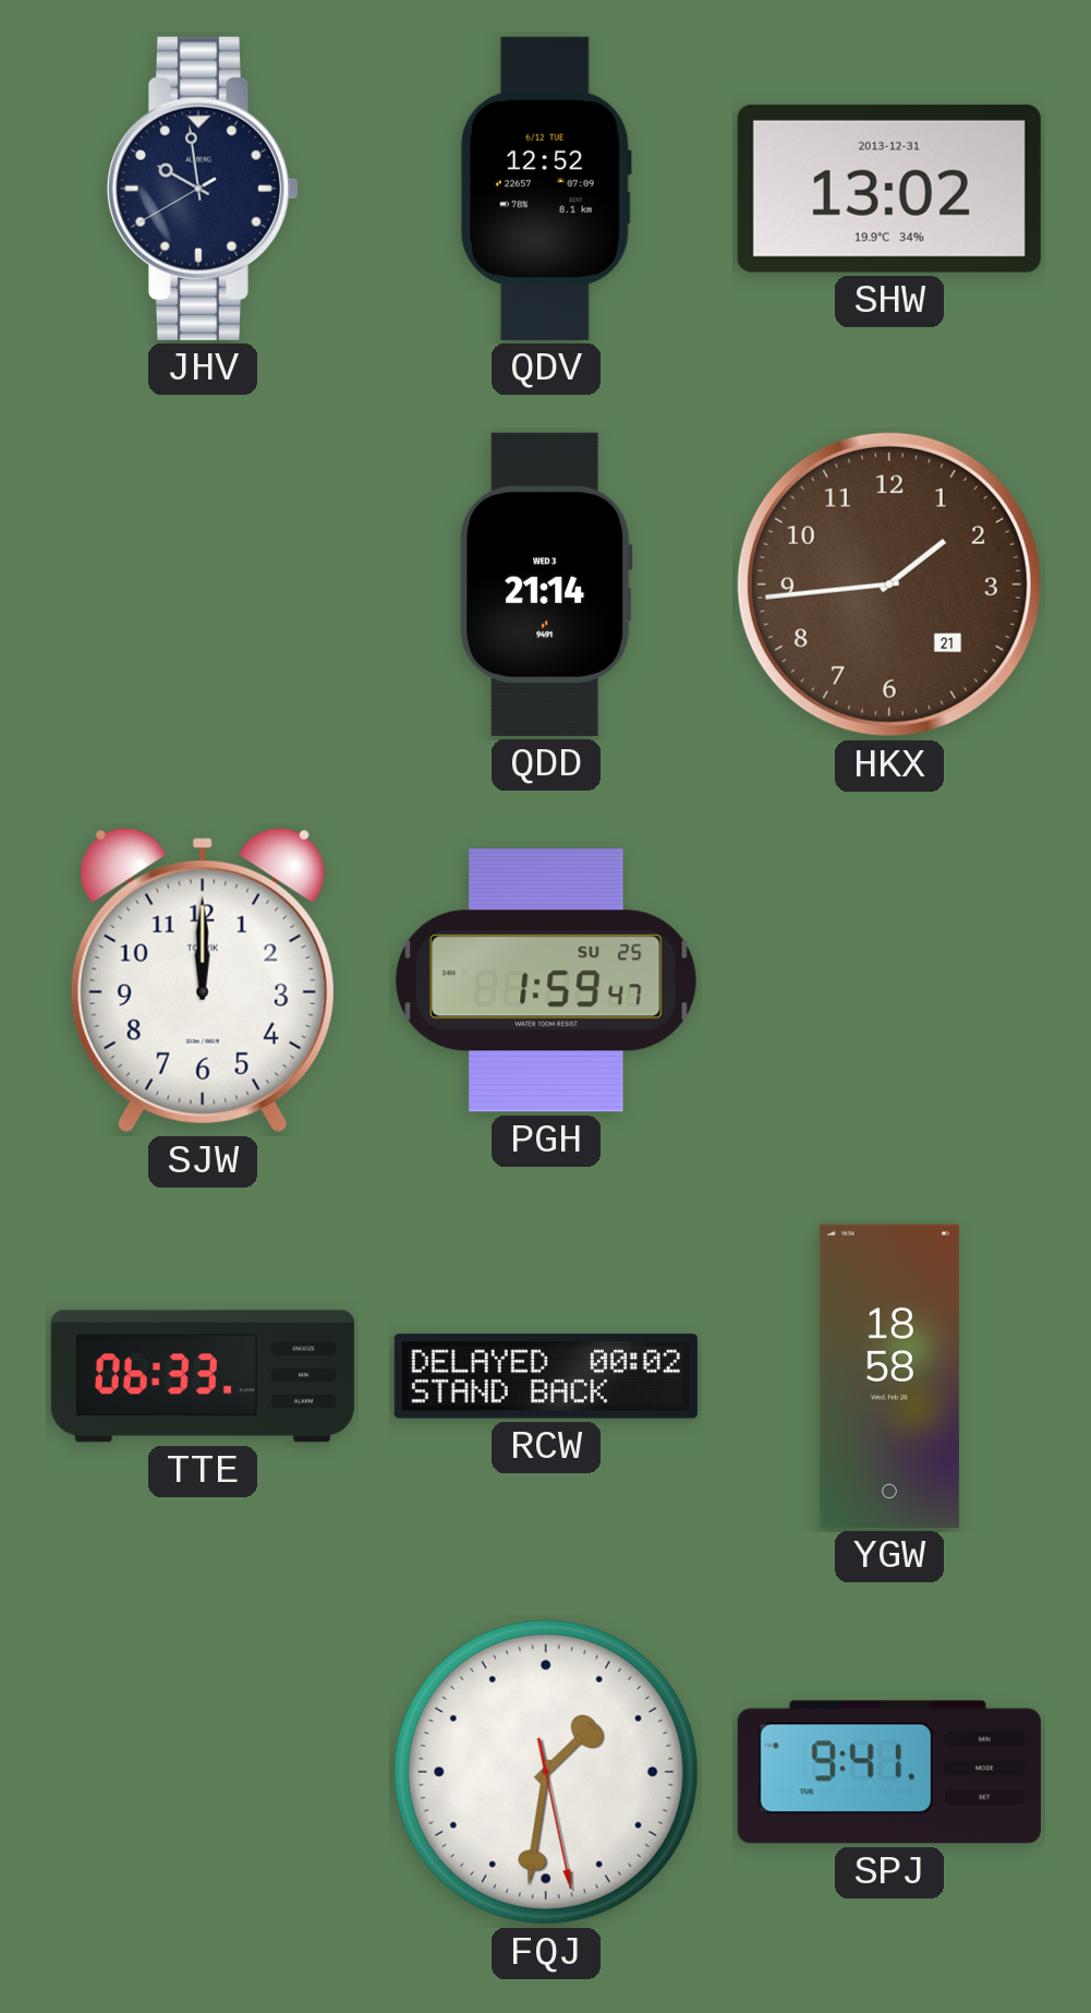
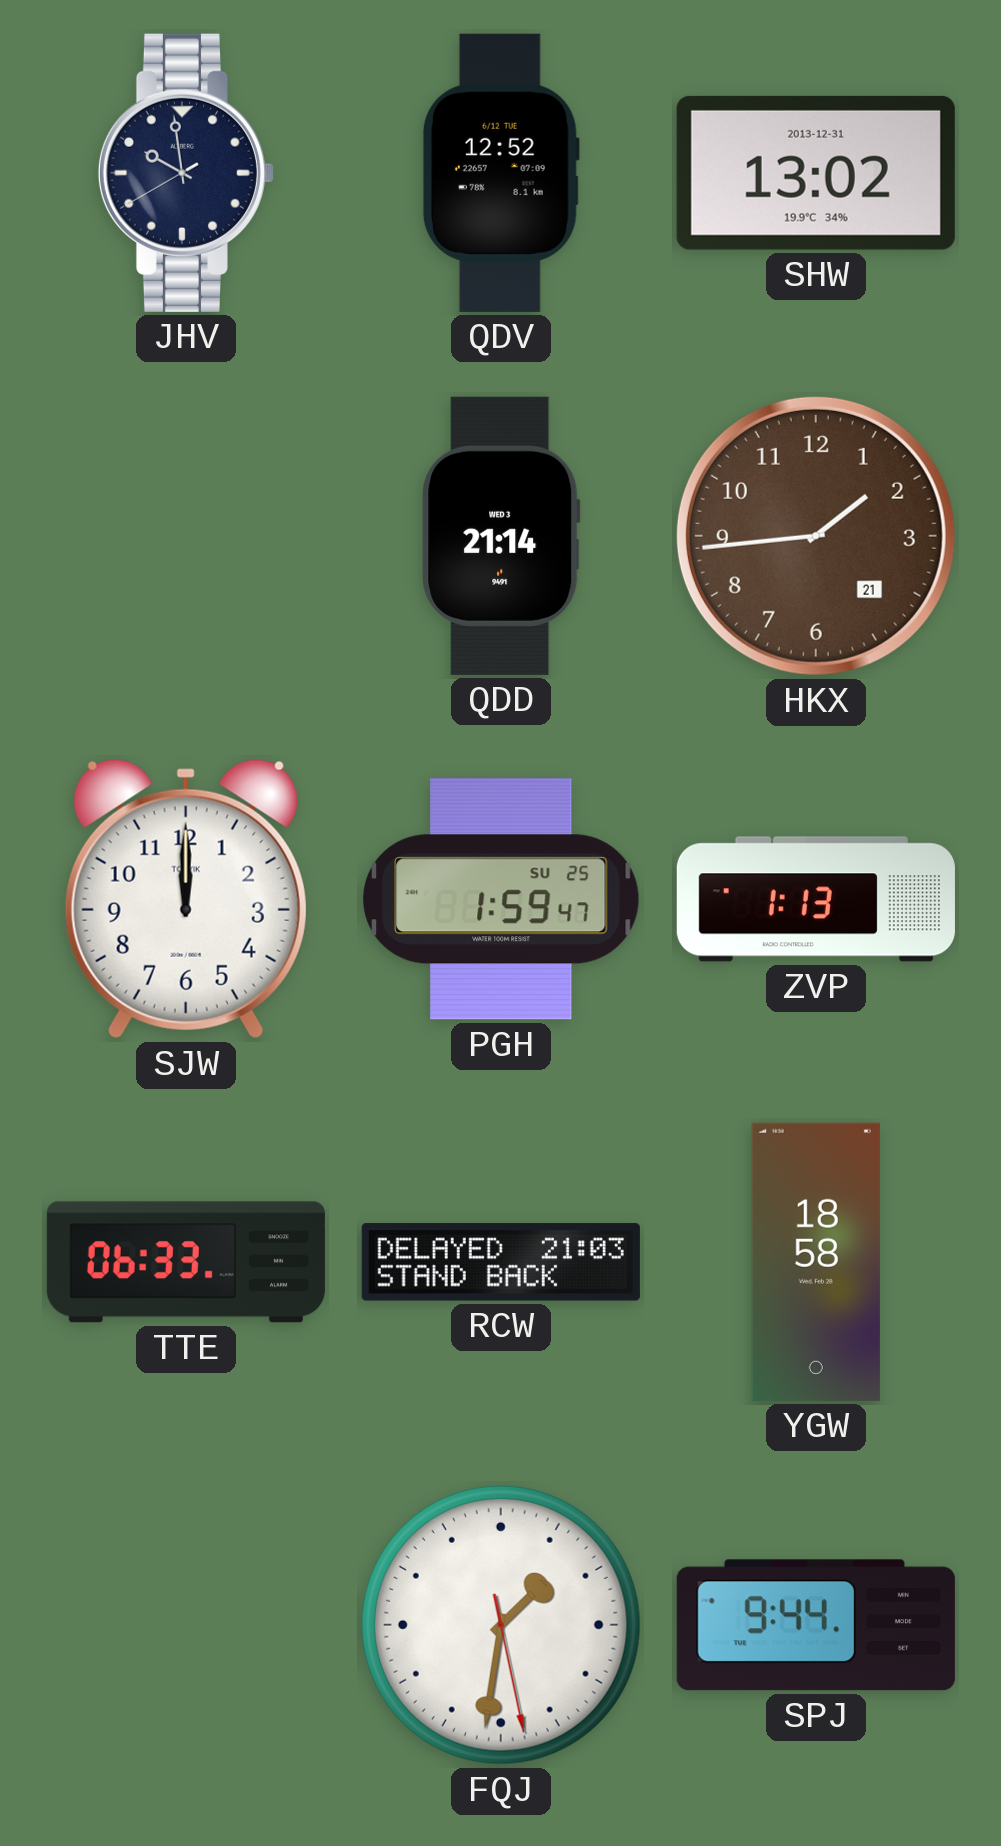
ZVP: none -> 1:13
RCW: 00:02 -> 21:03
SPJ: 9:41 -> 9:44
